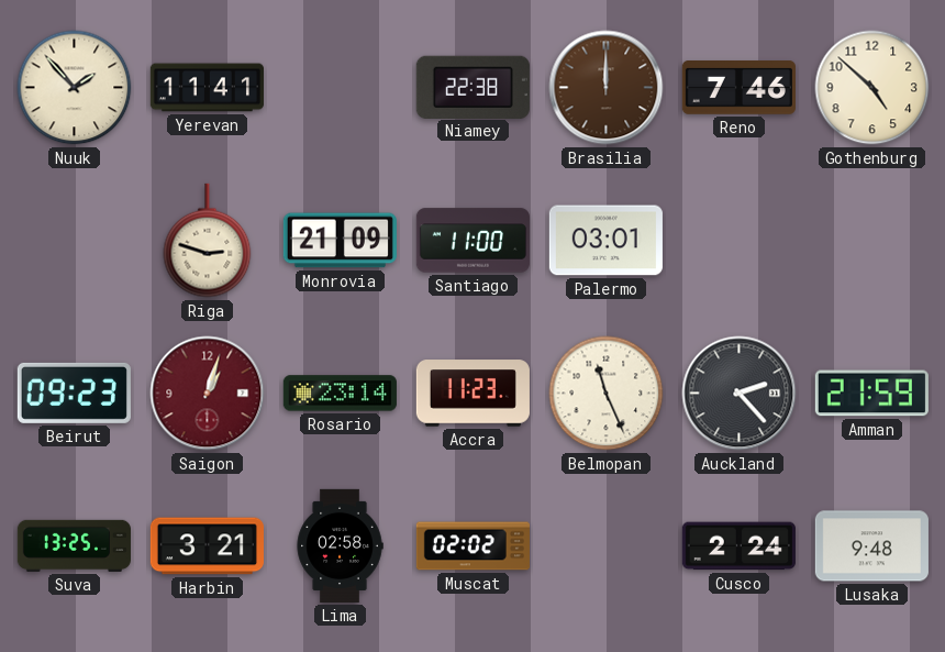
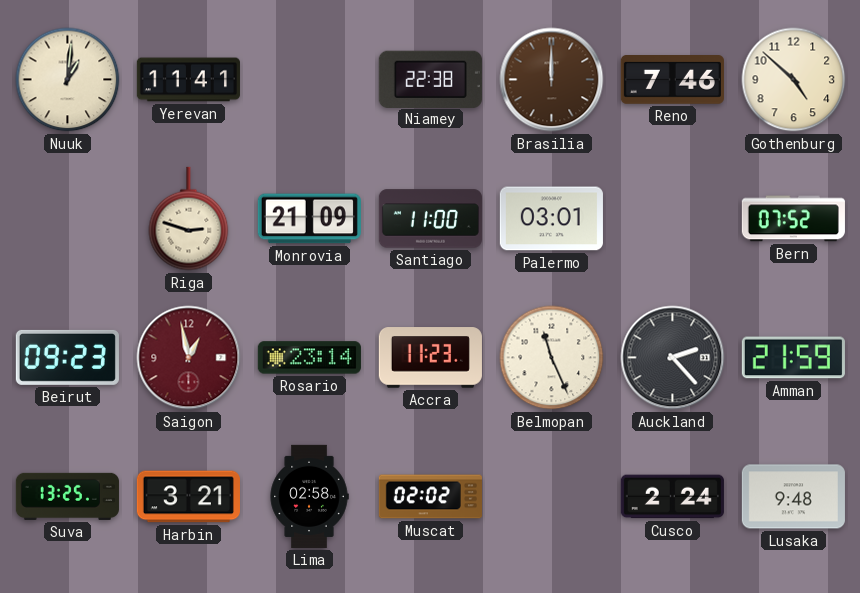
Nuuk: 1:53 -> 1:01
Bern: none -> 07:52
Saigon: 1:03 -> 12:58
